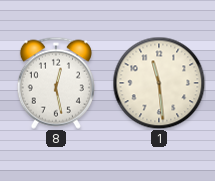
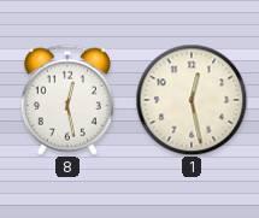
1: 11:29 -> 12:28
